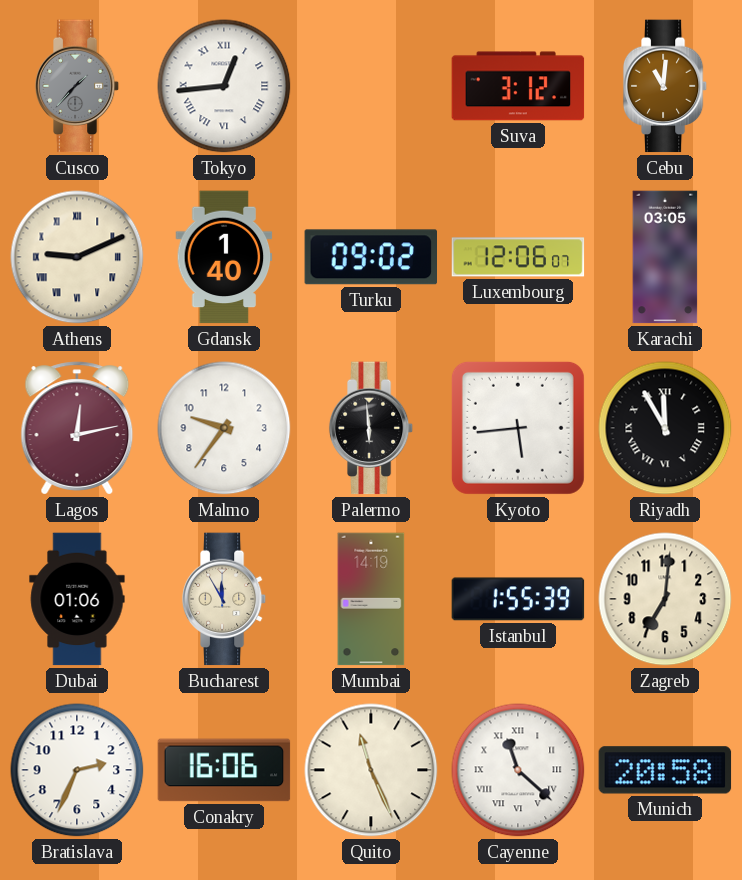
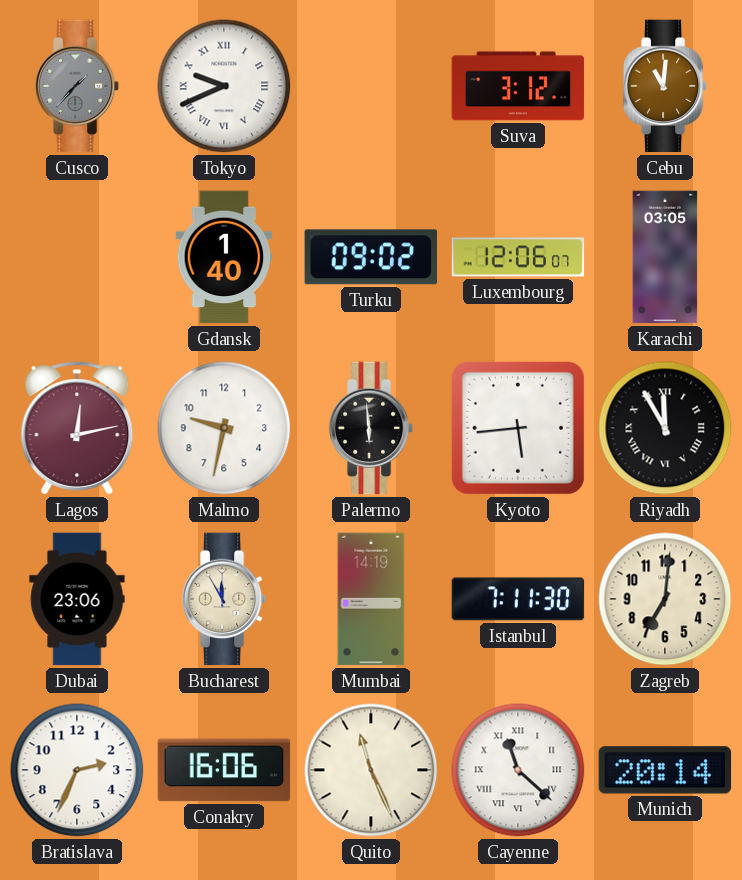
Tokyo: 12:44 -> 9:41
Athens: 9:11 -> none
Malmo: 9:36 -> 9:32
Dubai: 01:06 -> 23:06
Istanbul: 1:55 -> 7:11
Munich: 20:58 -> 20:14
